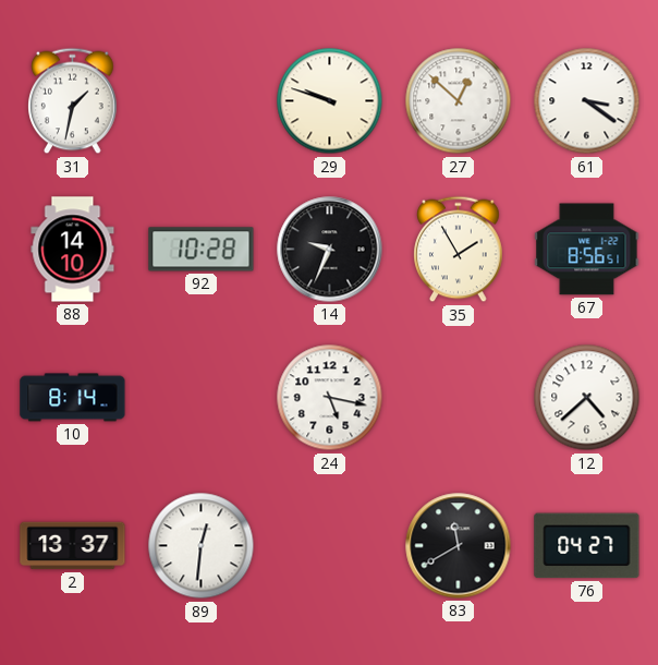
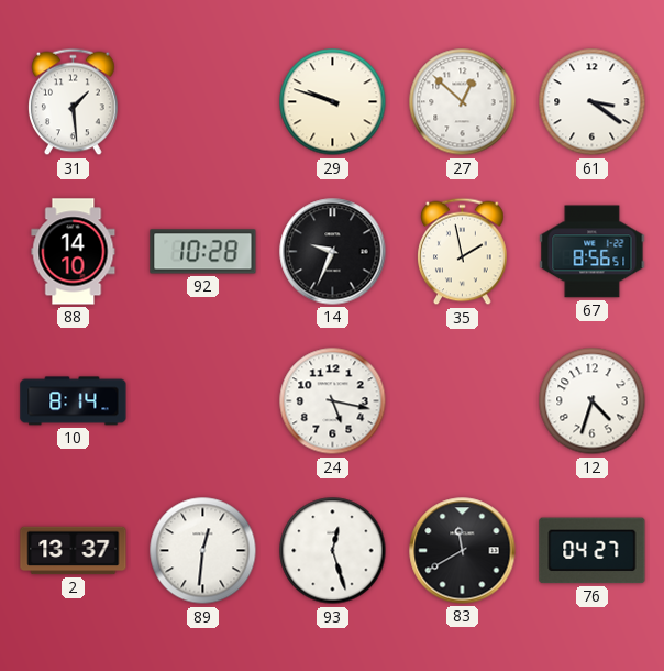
31: 1:32 -> 1:29
35: 1:55 -> 1:58
12: 4:38 -> 4:33
93: none -> 12:27
